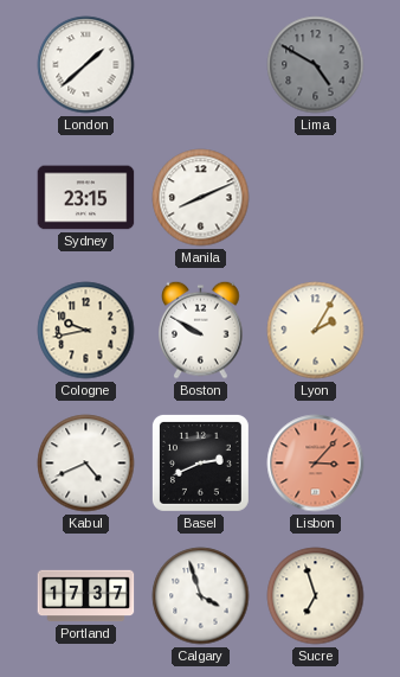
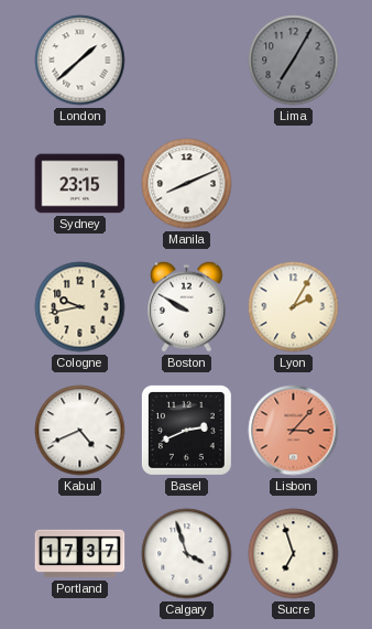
Lima: 4:50 -> 7:05
